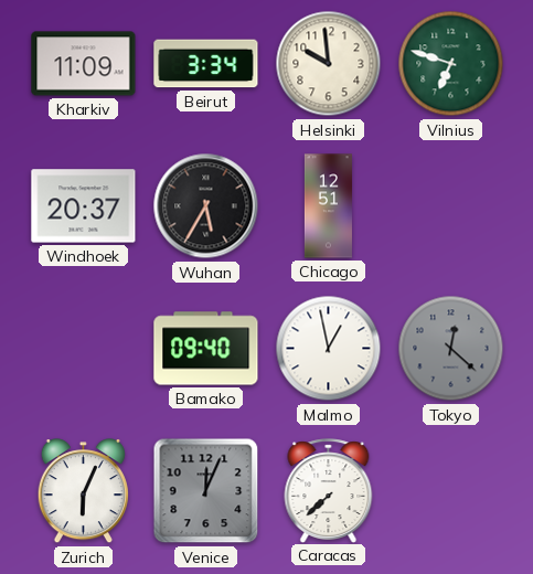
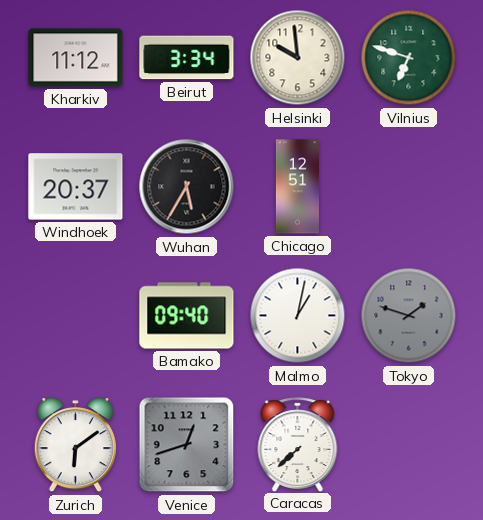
Kharkiv: 11:09 -> 11:12
Malmo: 12:58 -> 1:02
Tokyo: 12:22 -> 1:48
Zurich: 6:04 -> 6:09
Venice: 12:04 -> 12:42
